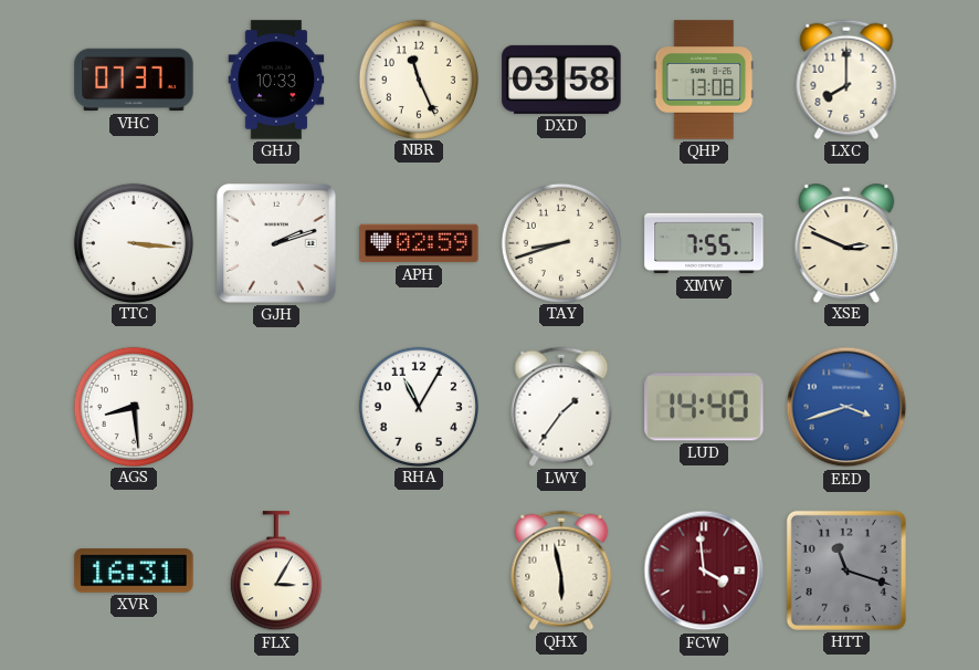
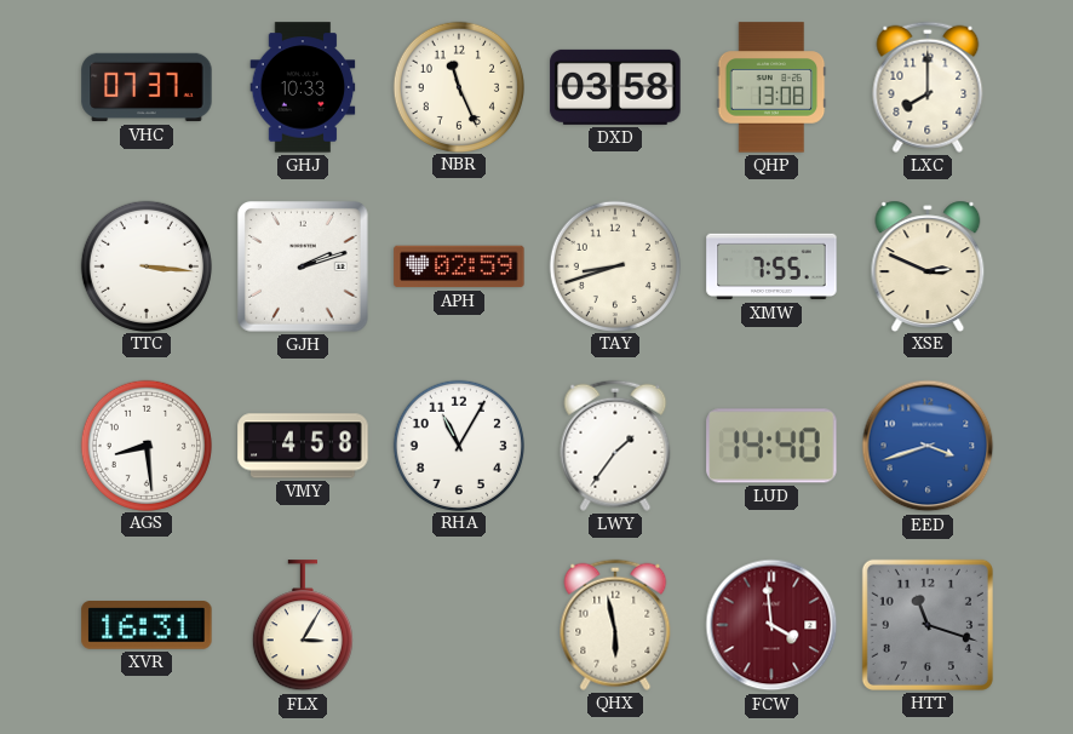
VMY: none -> 4:58
